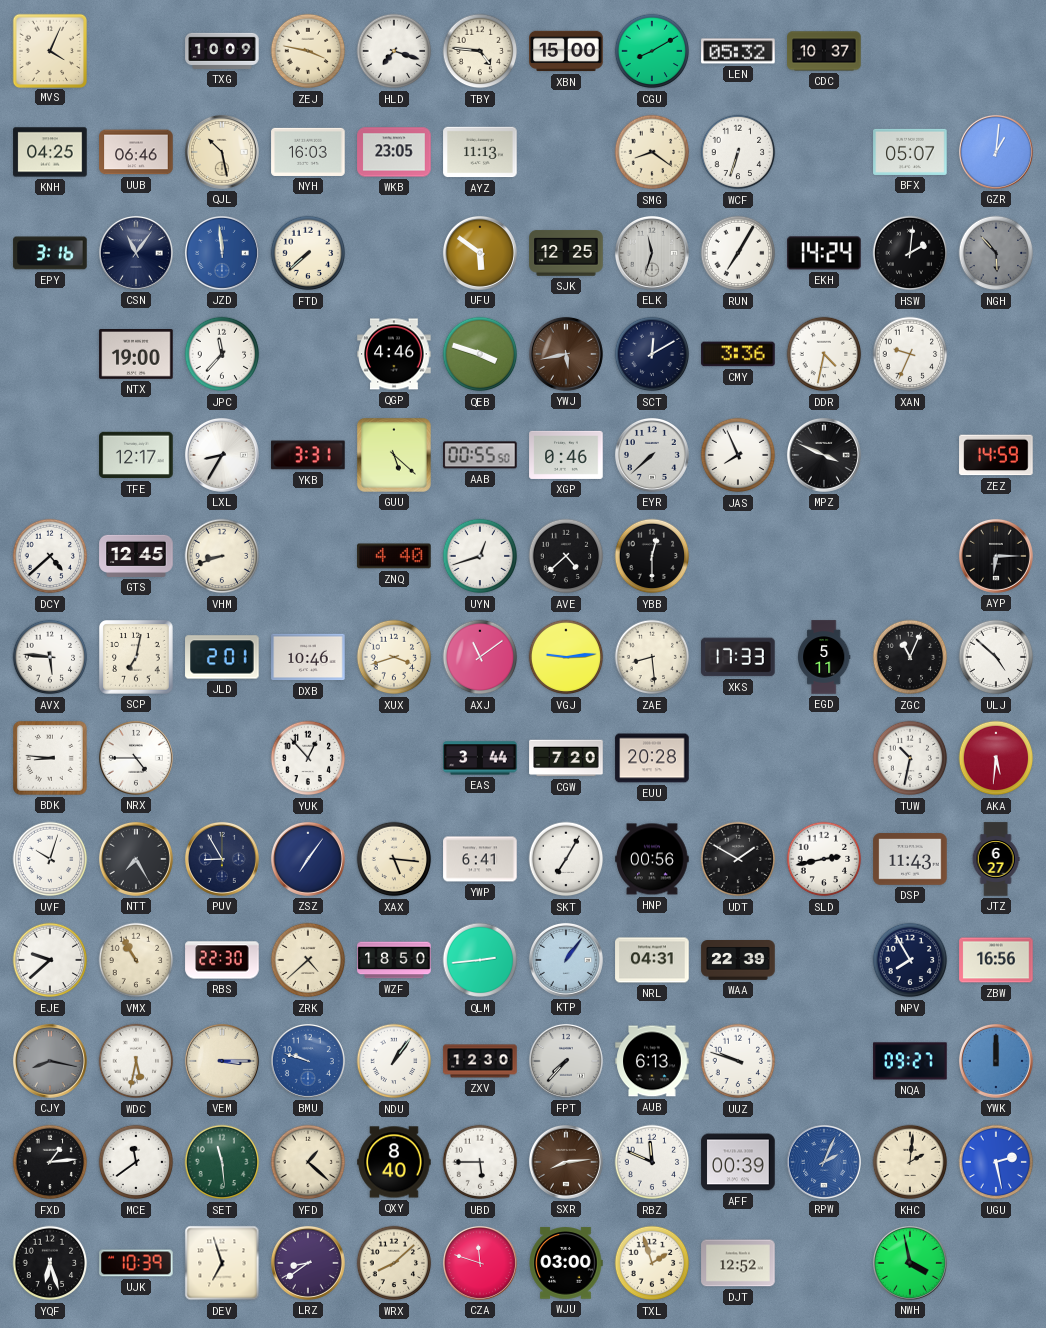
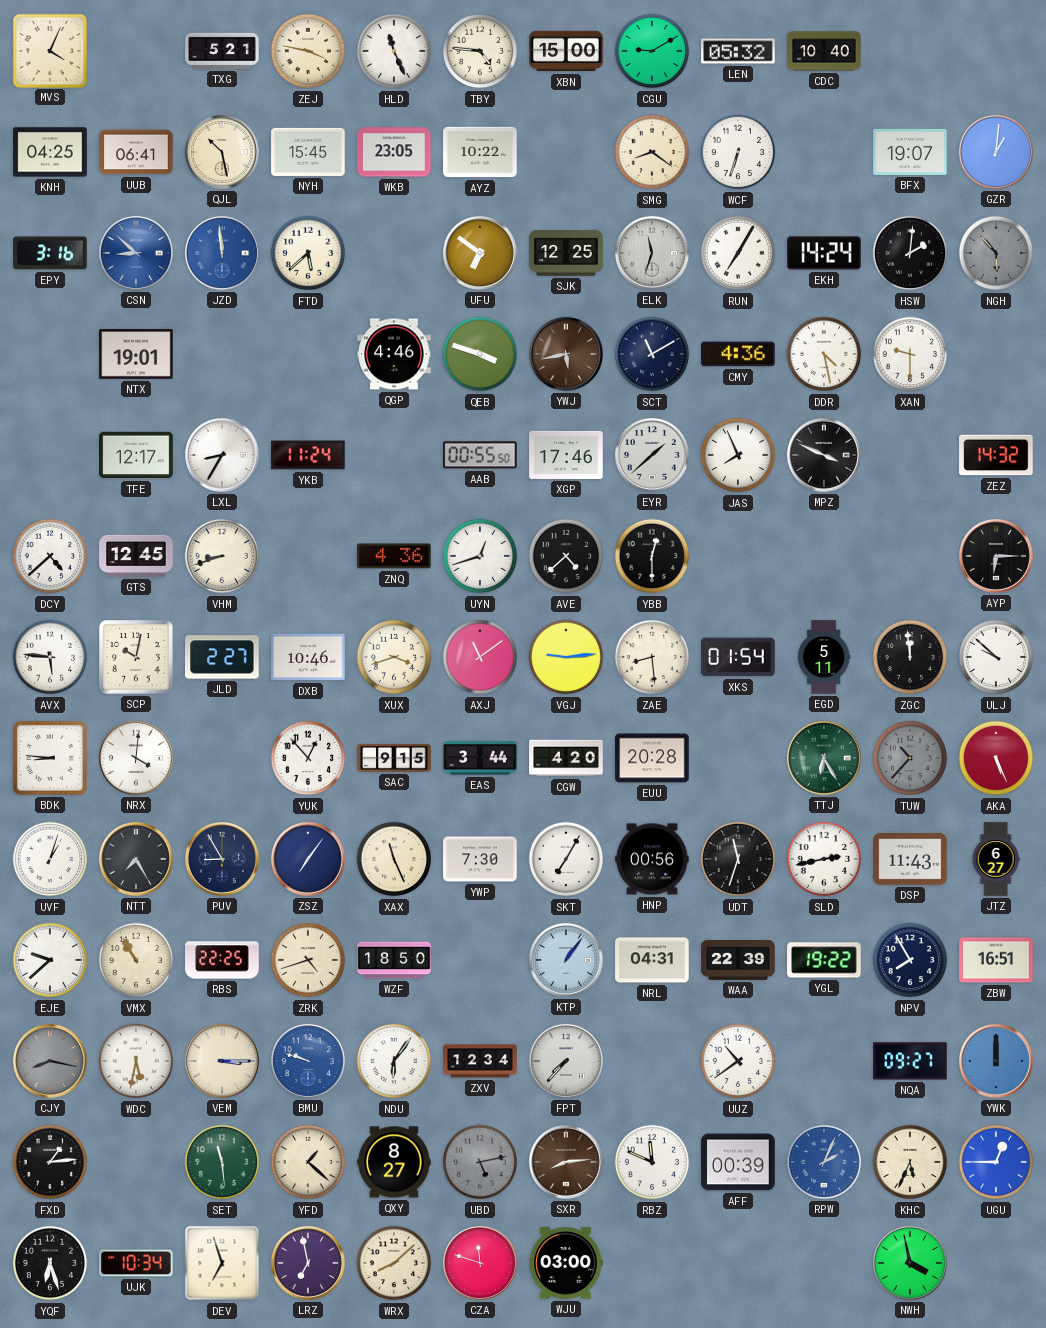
TXG: 10:09 -> 5:21
HLD: 7:18 -> 11:26
CGU: 8:10 -> 9:10
CDC: 10:37 -> 10:40
UUB: 06:46 -> 06:41
NYH: 16:03 -> 15:45
AYZ: 11:13 -> 10:22
BFX: 05:07 -> 19:07
CSN: 11:06 -> 8:52
CSN dial: navy -> blue
FTD: 7:38 -> 5:38
UFU: 5:51 -> 6:51
NTX: 19:00 -> 19:01
JPC: 11:37 -> none
SCT: 12:10 -> 11:10
CMY: 3:36 -> 4:36
DDR: 4:32 -> 4:28
XAN: 9:34 -> 9:30
YKB: 3:31 -> 11:24
GUU: 5:22 -> none
XGP: 0:46 -> 17:46
EYR: 7:38 -> 1:38
ZEZ: 14:59 -> 14:32
ZNQ: 4:40 -> 4:36
SCP: 7:02 -> 10:02
JLD: 2:01 -> 2:27
XKS: 17:33 -> 01:54
ZGC: 11:04 -> 11:59
ULJ: 4:52 -> 9:52
NRX: 4:45 -> 4:01
SAC: none -> 9:15
CGW: 7:20 -> 4:20
TTJ: none -> 6:25
TUW: 10:32 -> 10:37
TUW dial: white -> grey
AKA: 5:31 -> 5:26
UVF: 10:03 -> 1:03
XAX: 5:16 -> 11:26
YWP: 6:41 -> 7:30
UDT: 1:50 -> 11:33
RBS: 22:30 -> 22:25
ZRK: 4:38 -> 4:42
QLM: 2:44 -> none
YGL: none -> 19:22
ZBW: 16:56 -> 16:51
NDU: 1:06 -> 6:06
ZXV: 12:30 -> 12:34
AUB: 6:13 -> none
UUZ: 9:48 -> 10:39
MCE: 11:39 -> none
QXY: 8:40 -> 8:27
UBD: 5:45 -> 5:13
UBD dial: white -> grey
KHC: 2:01 -> 5:34
UGU: 2:28 -> 12:45
UJK: 10:39 -> 10:34
LRZ: 8:39 -> 6:58
TXL: 1:57 -> none
DJT: 12:52 -> none
